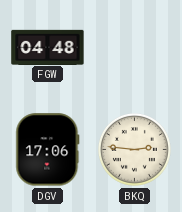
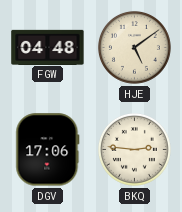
HJE: none -> 5:09
